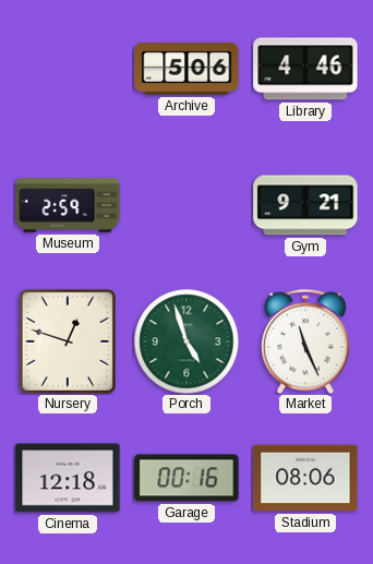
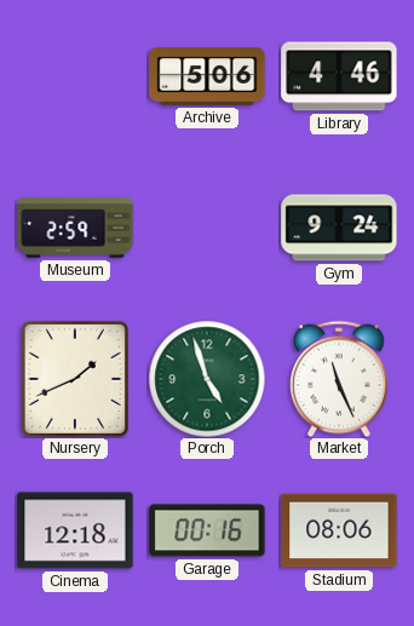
Gym: 9:21 -> 9:24
Nursery: 12:48 -> 1:41
